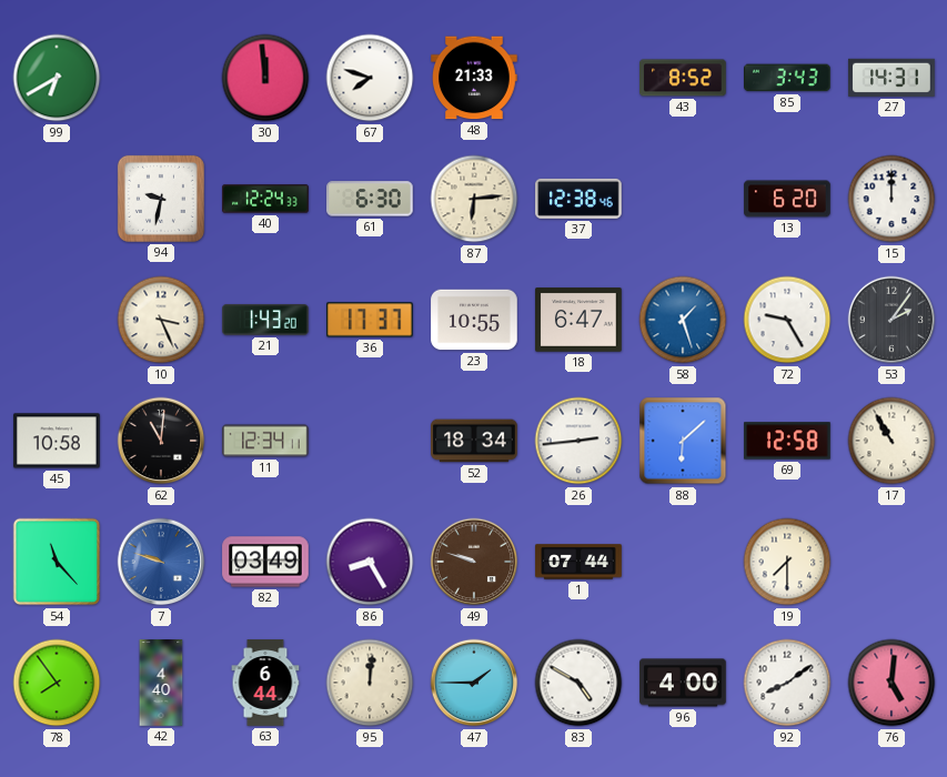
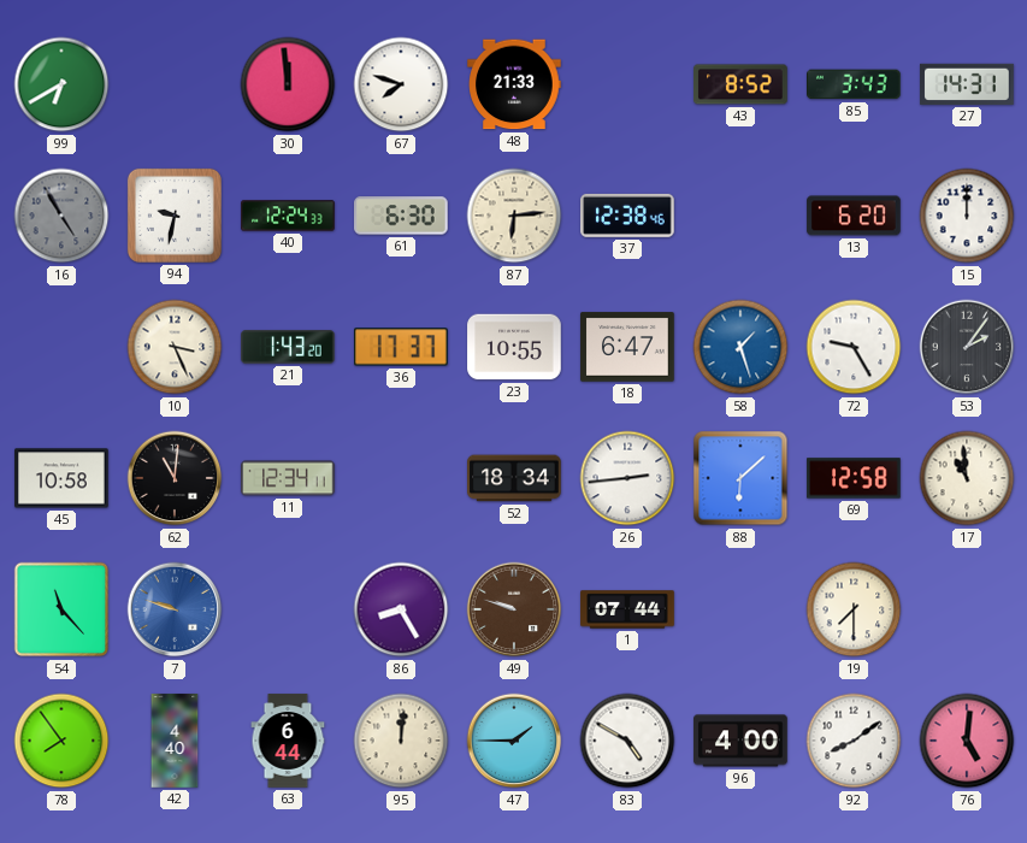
16: none -> 4:55
17: 10:55 -> 10:59
82: 03:49 -> none
